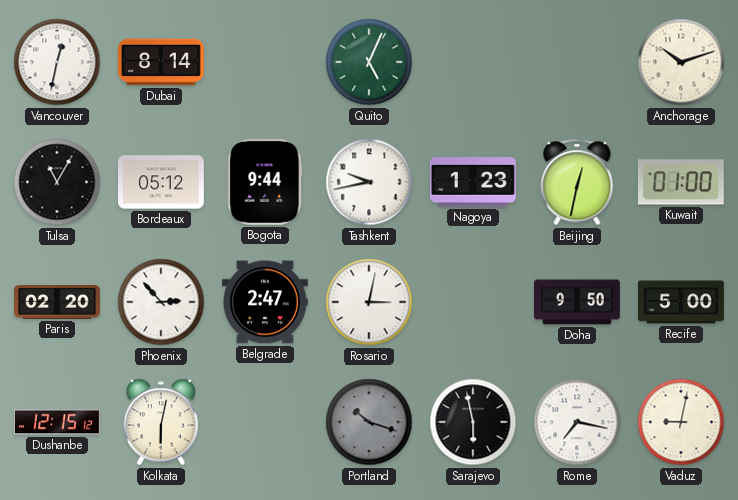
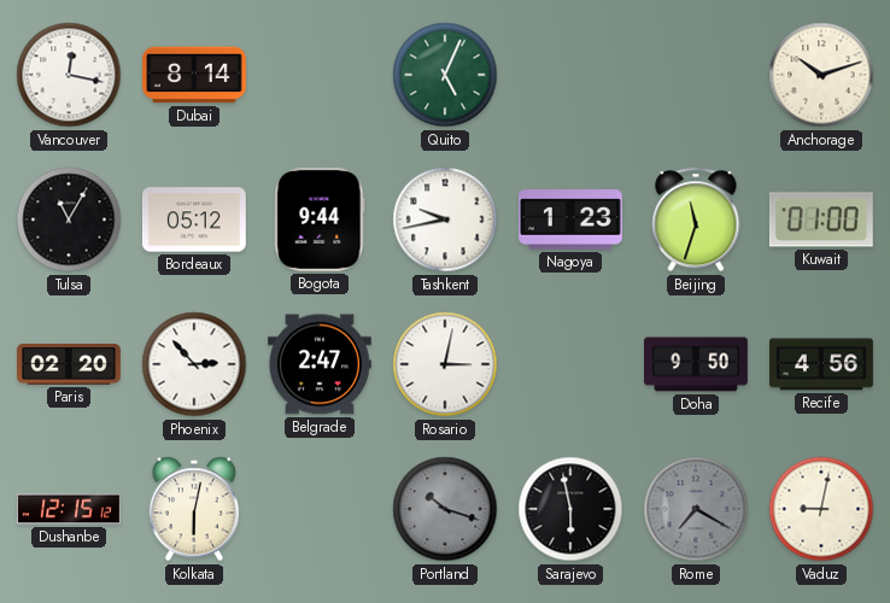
Vancouver: 12:32 -> 12:17
Beijing: 12:32 -> 11:33
Recife: 5:00 -> 4:56
Rome: 7:17 -> 7:20
Rome dial: white -> grey
